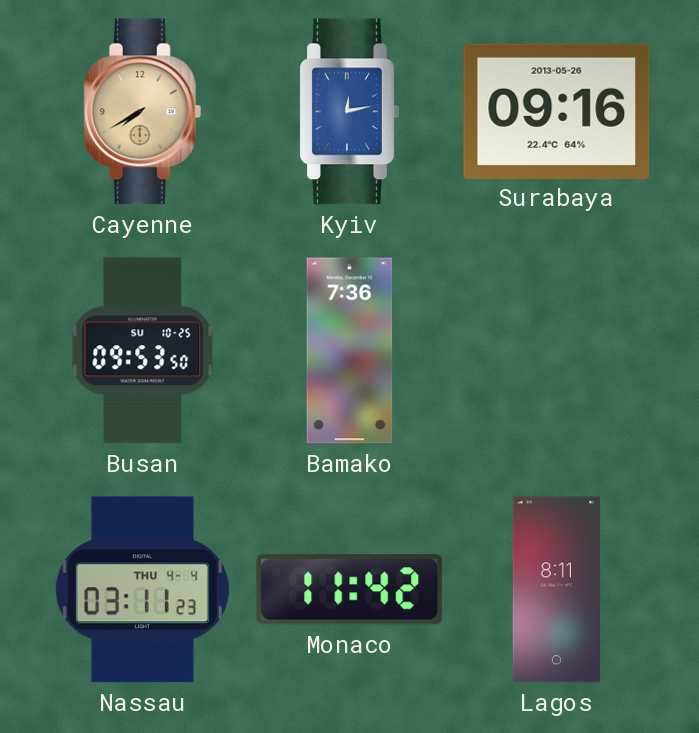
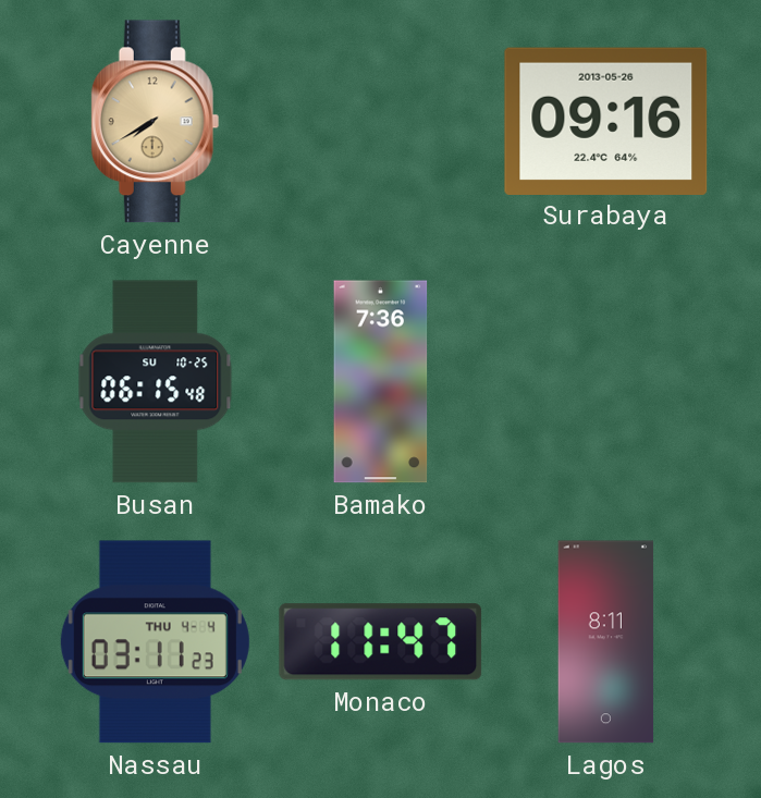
Kyiv: 12:13 -> none
Busan: 09:53 -> 06:15
Monaco: 11:42 -> 11:47
